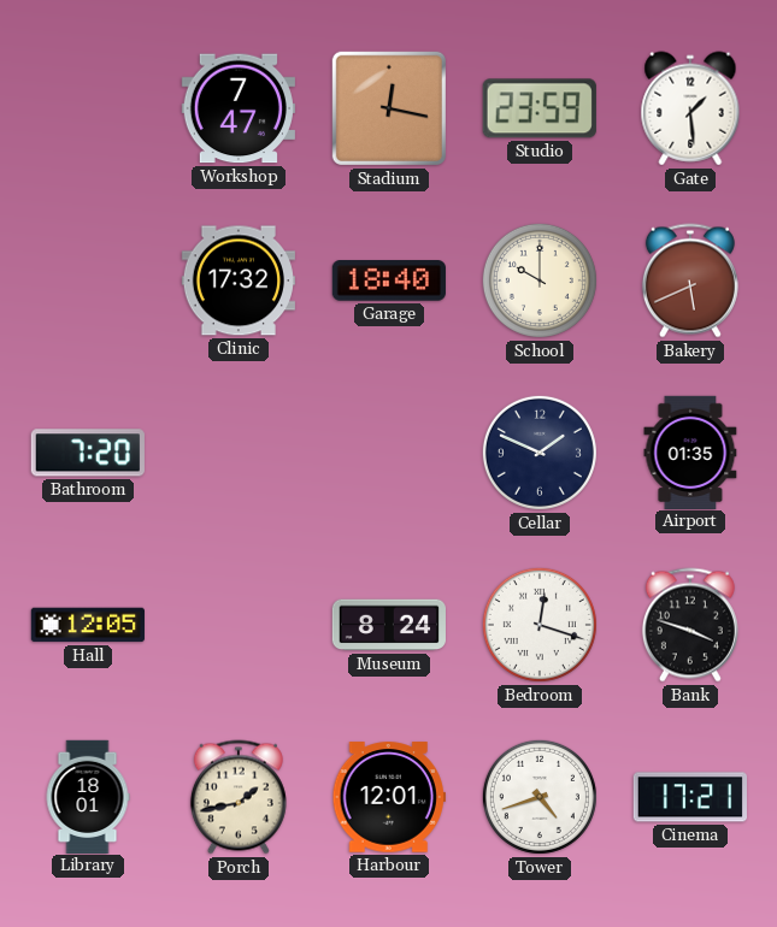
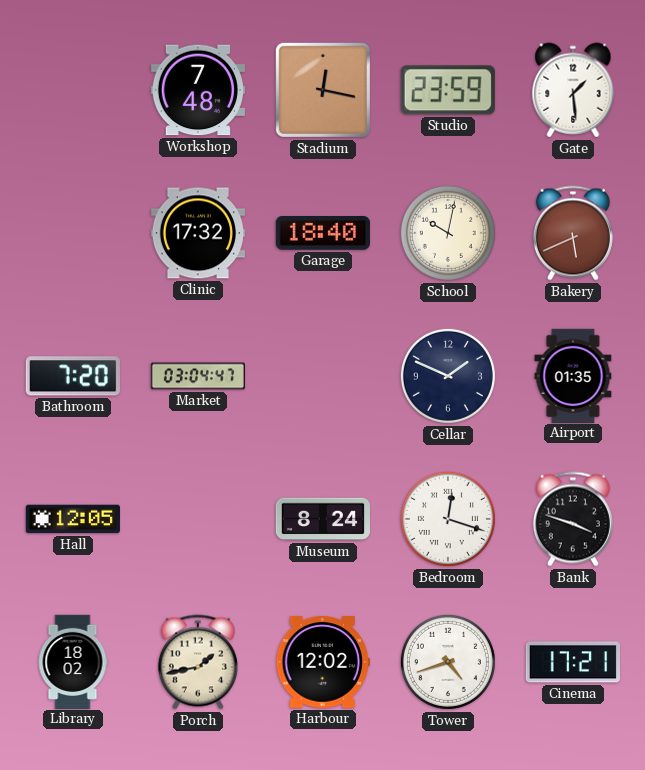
Workshop: 7:47 -> 7:48
School: 10:00 -> 10:02
Market: none -> 03:04
Library: 18:01 -> 18:02
Harbour: 12:01 -> 12:02
